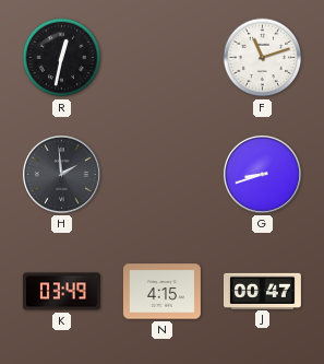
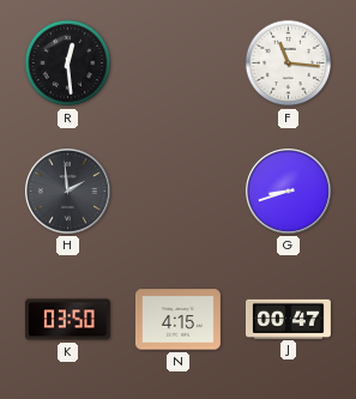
R: 12:32 -> 12:29
F: 11:12 -> 11:16
K: 03:49 -> 03:50
